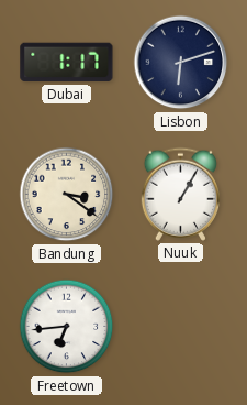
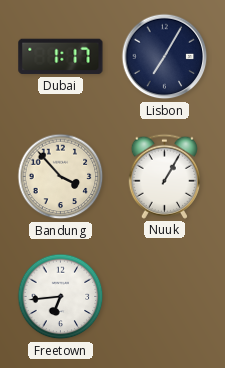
Lisbon: 6:12 -> 7:05
Bandung: 3:21 -> 3:53
